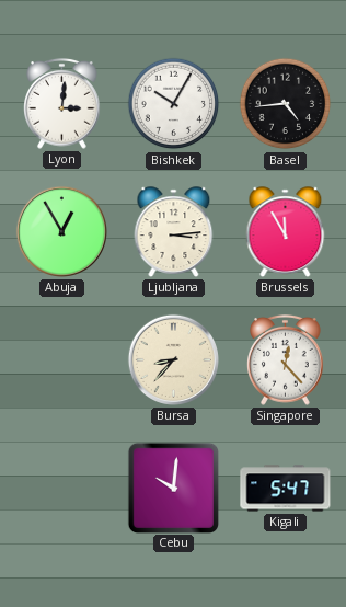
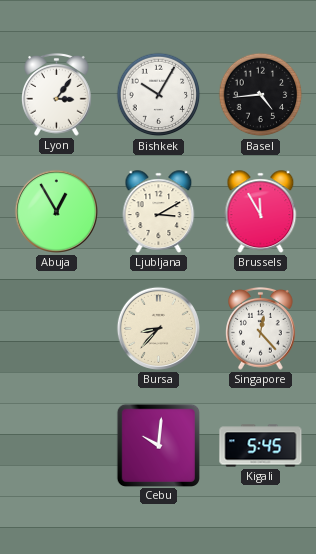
Lyon: 3:01 -> 3:06
Ljubljana: 3:14 -> 3:10
Kigali: 5:47 -> 5:45
